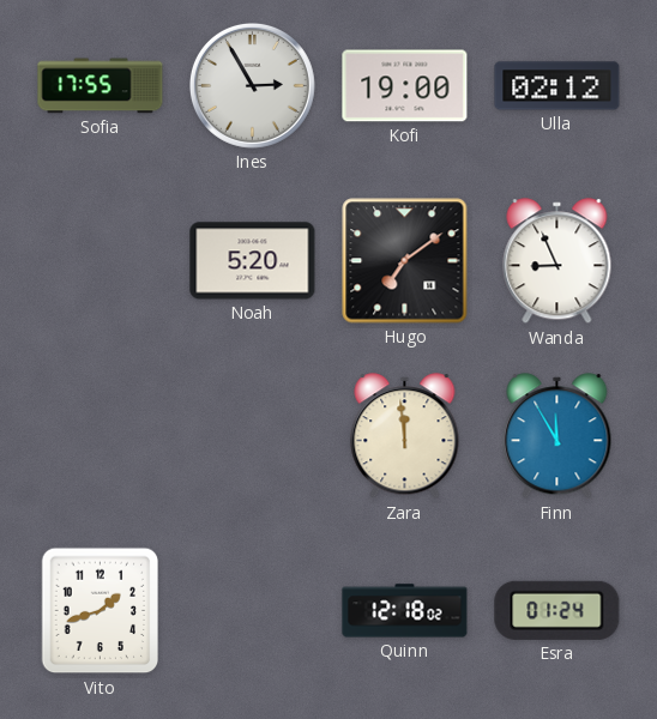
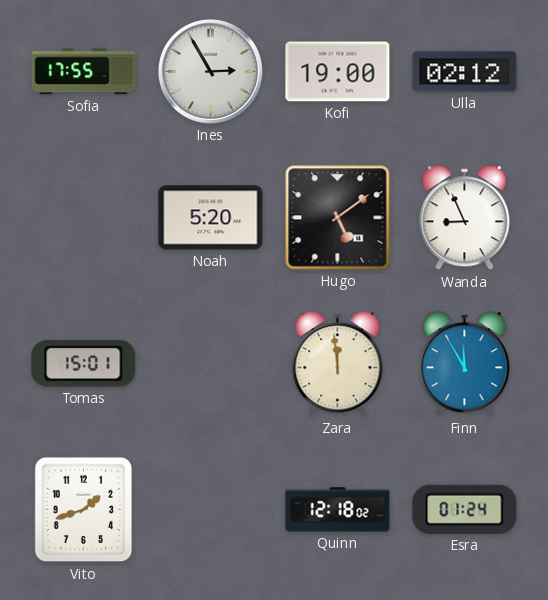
Hugo: 7:09 -> 5:09
Tomas: none -> 15:01
